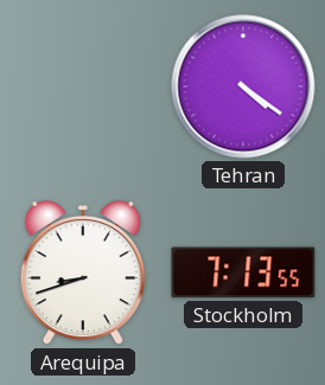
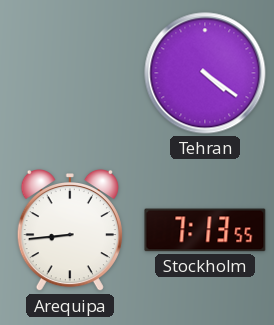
Arequipa: 8:42 -> 8:44
